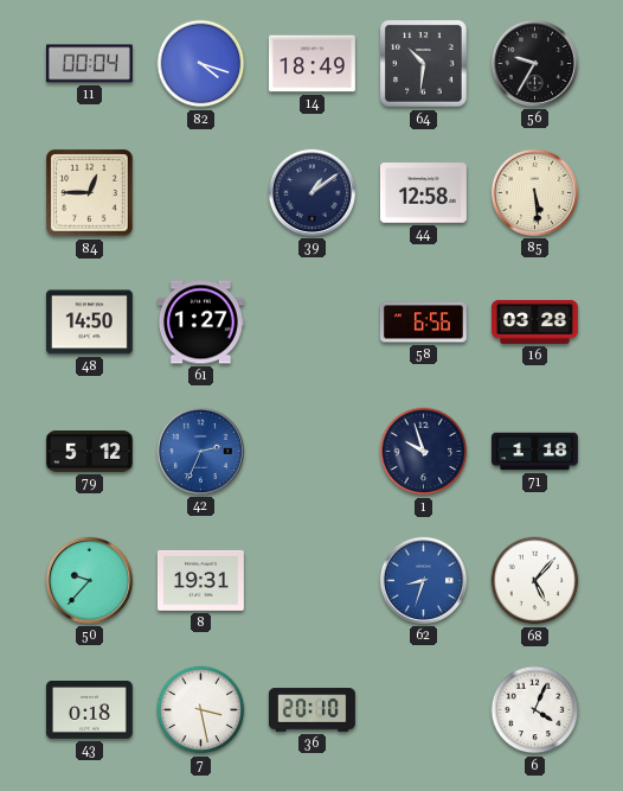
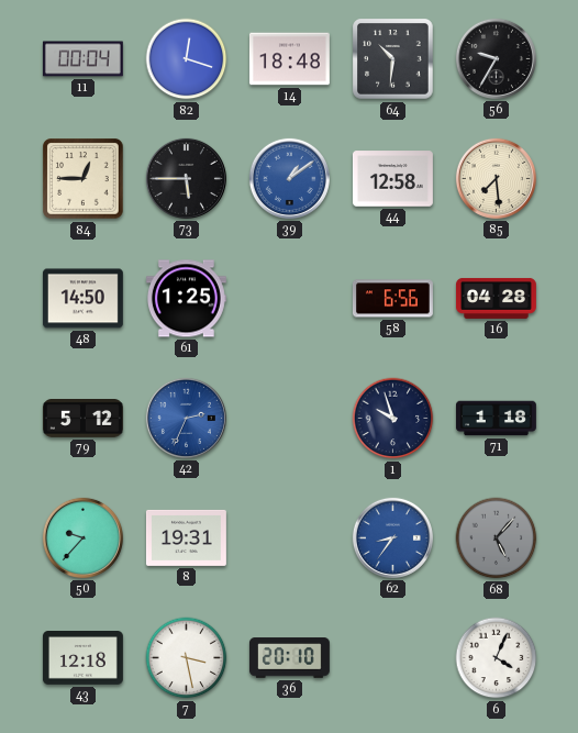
82: 4:18 -> 12:18
14: 18:49 -> 18:48
73: none -> 5:45
39 dial: navy -> blue
85: 5:29 -> 7:29
61: 1:27 -> 1:25
16: 03:28 -> 04:28
62: 8:33 -> 8:36
68 dial: white -> grey
43: 0:18 -> 12:18
